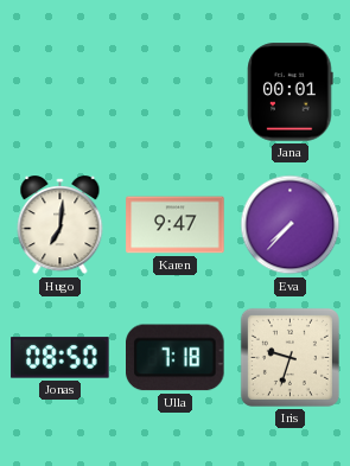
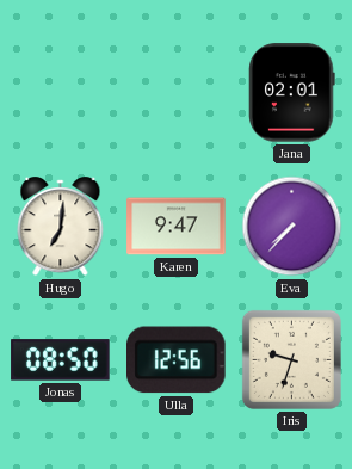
Jana: 00:01 -> 02:01
Ulla: 7:18 -> 12:56
